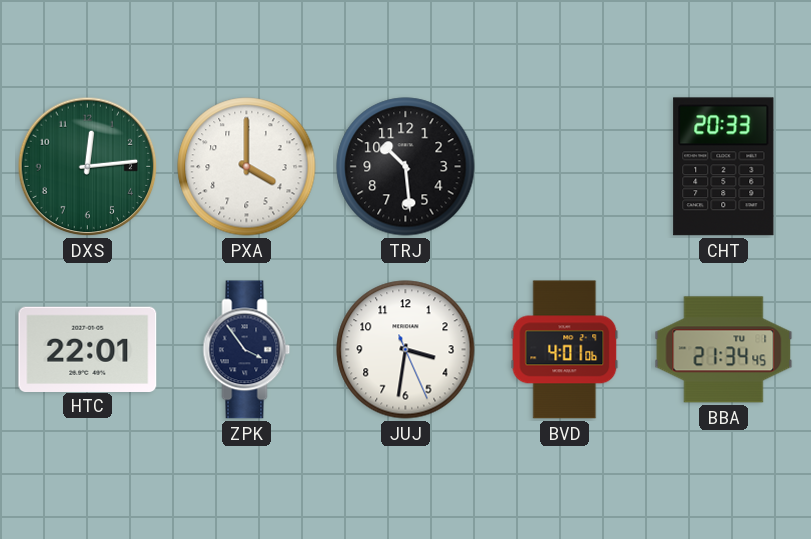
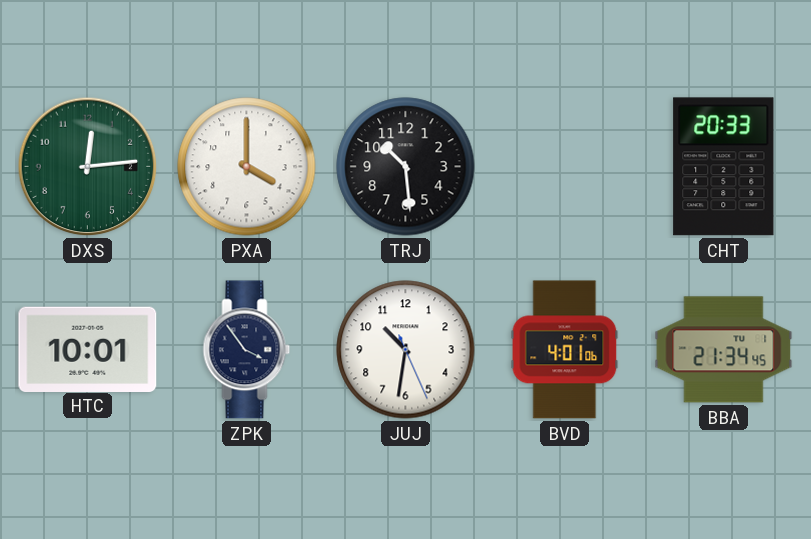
HTC: 22:01 -> 10:01
JUJ: 3:31 -> 10:31
